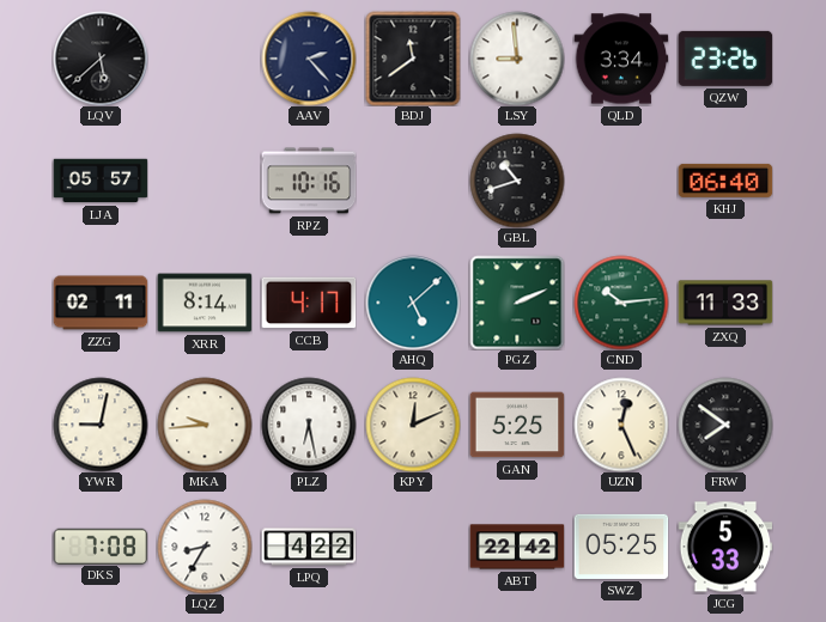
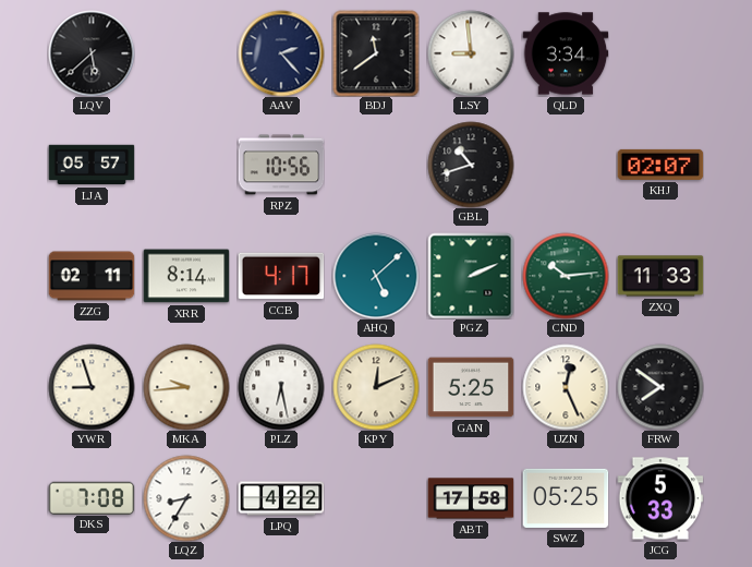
QZW: 23:26 -> none
RPZ: 10:16 -> 10:56
KHJ: 06:40 -> 02:07
YWR: 9:02 -> 8:57
ABT: 22:42 -> 17:58
